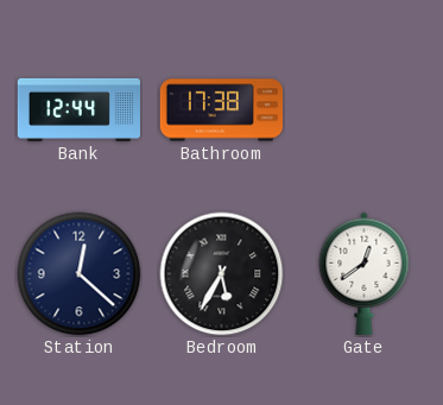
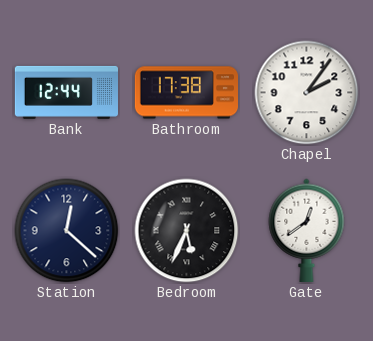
Chapel: none -> 2:06
Bedroom: 5:35 -> 5:34
